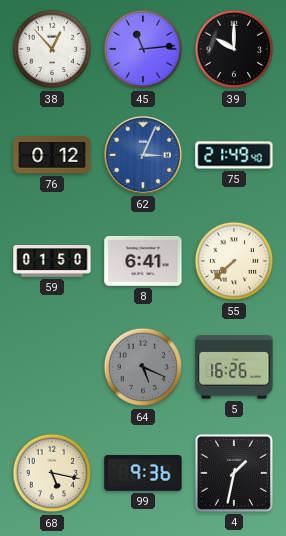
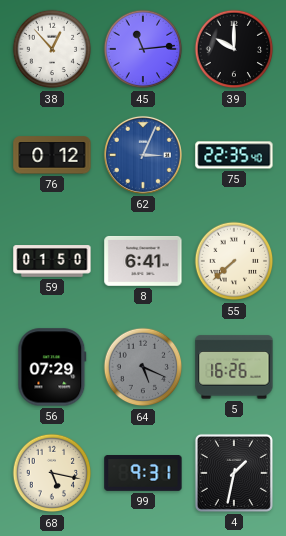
75: 21:49 -> 22:35
56: none -> 07:29
99: 9:36 -> 9:31
